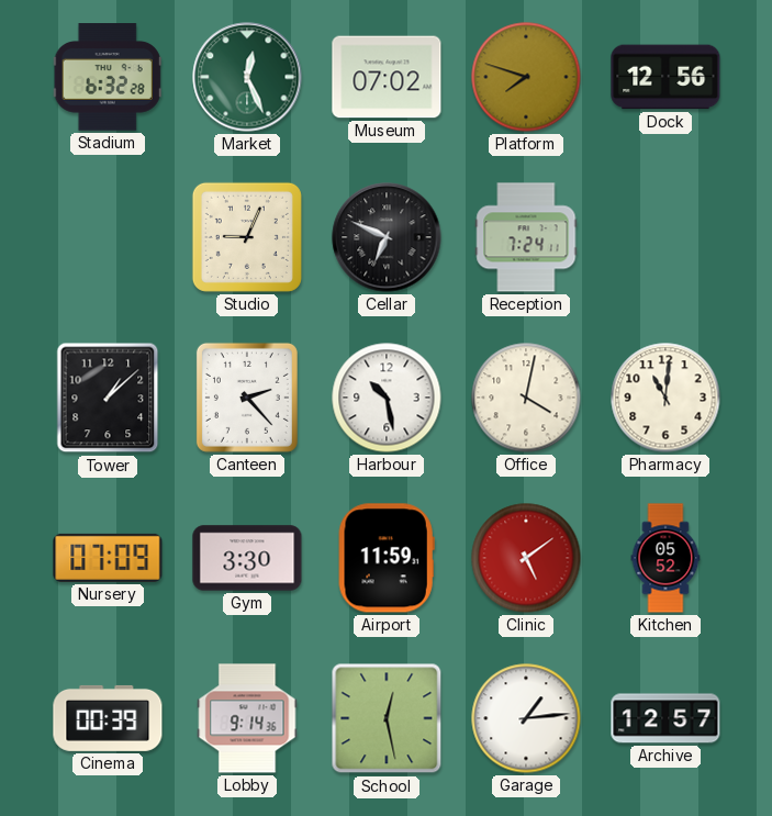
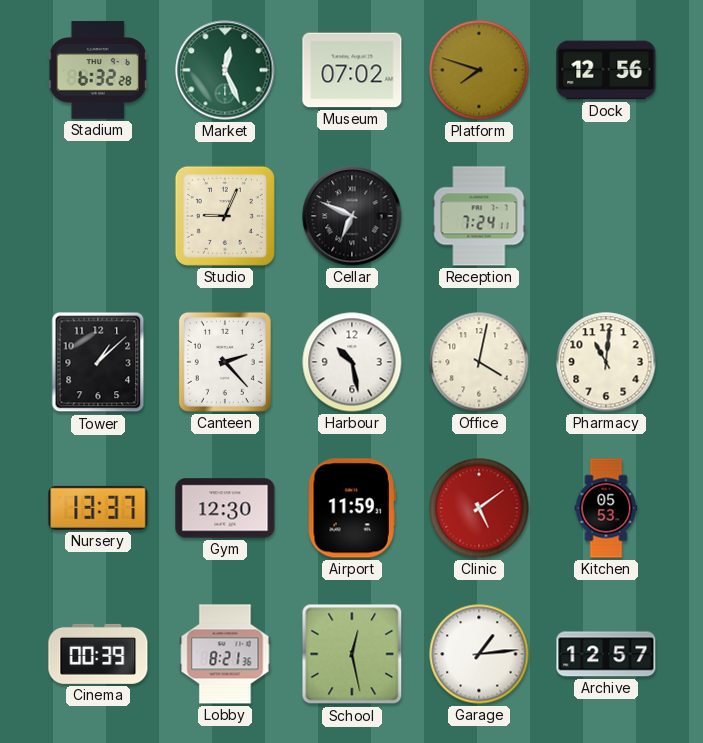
Nursery: 07:09 -> 13:37
Gym: 3:30 -> 12:30
Kitchen: 05:52 -> 05:53
Lobby: 9:14 -> 8:21
